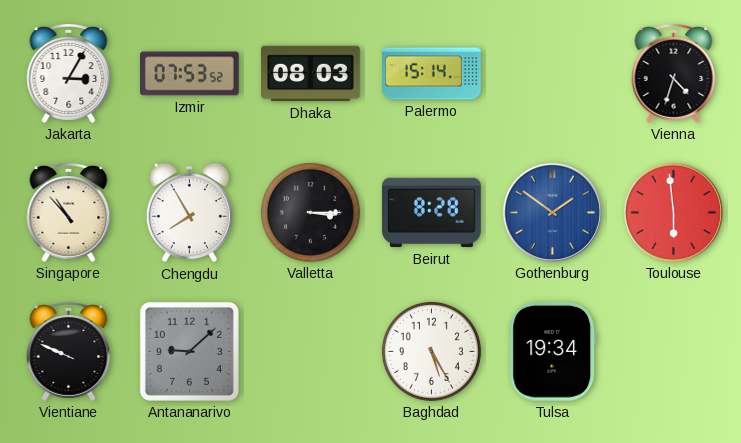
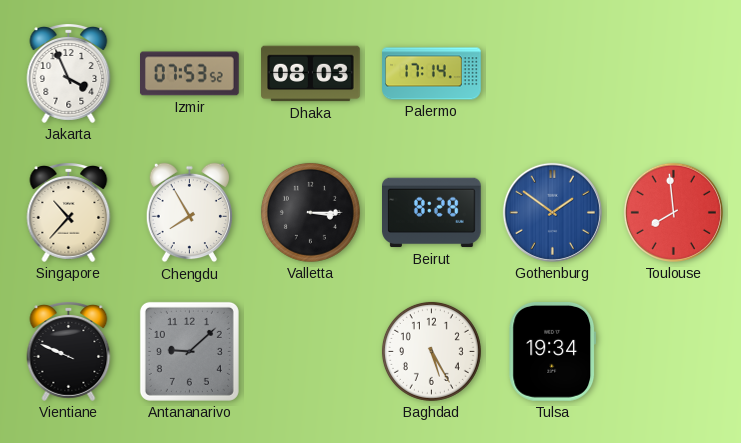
Jakarta: 3:05 -> 3:56
Palermo: 15:14 -> 17:14
Vienna: 4:33 -> none
Singapore: 10:53 -> 10:37
Toulouse: 5:59 -> 7:59
